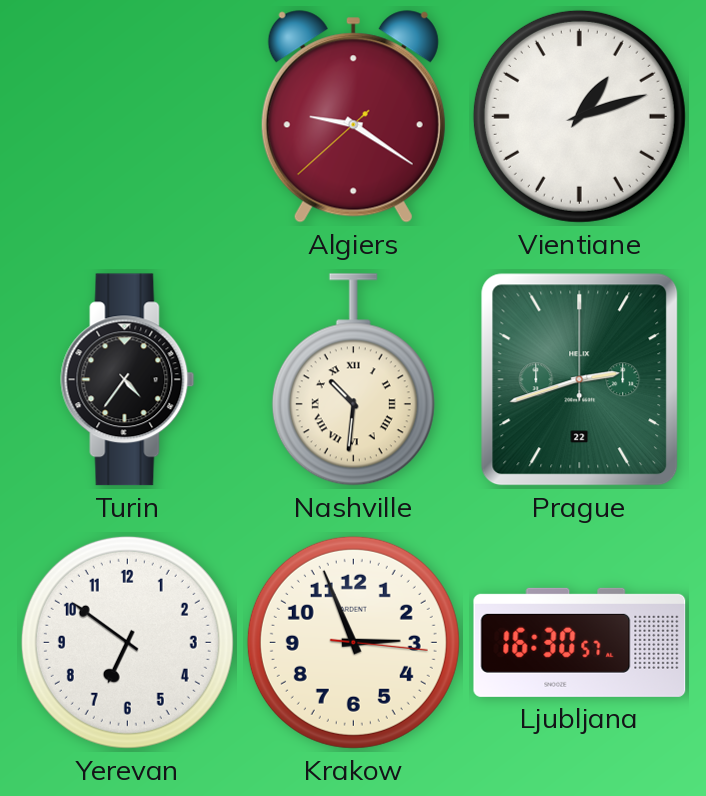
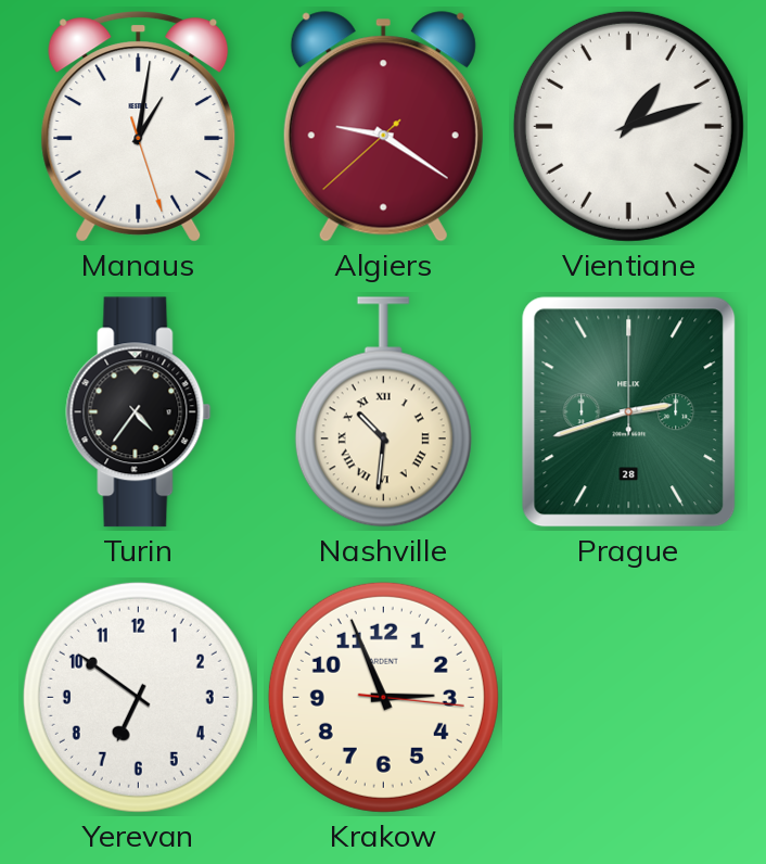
Manaus: none -> 1:01
Prague date: 22 -> 28
Ljubljana: 16:30 -> none
